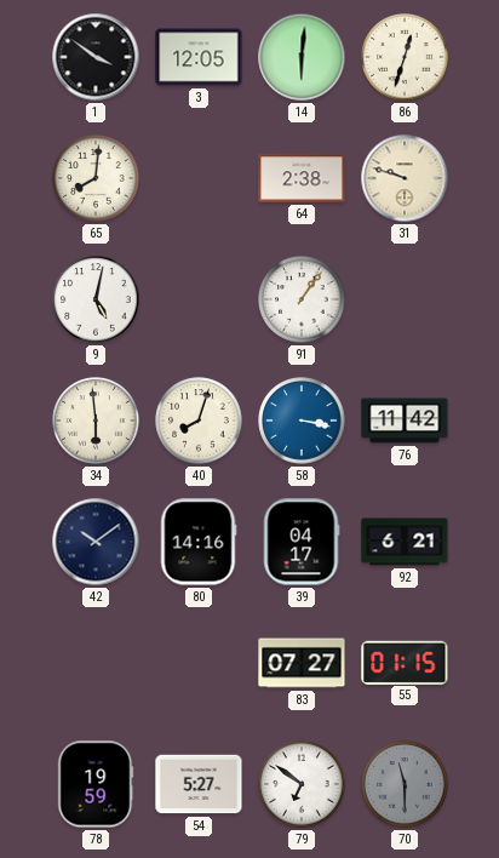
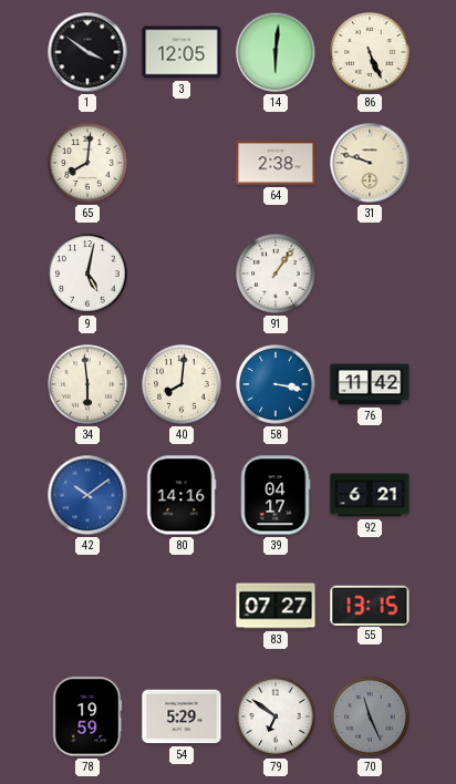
86: 12:33 -> 5:26
40: 8:03 -> 8:01
42 dial: navy -> blue
55: 01:15 -> 13:15
54: 5:27 -> 5:29
70: 11:30 -> 11:26
